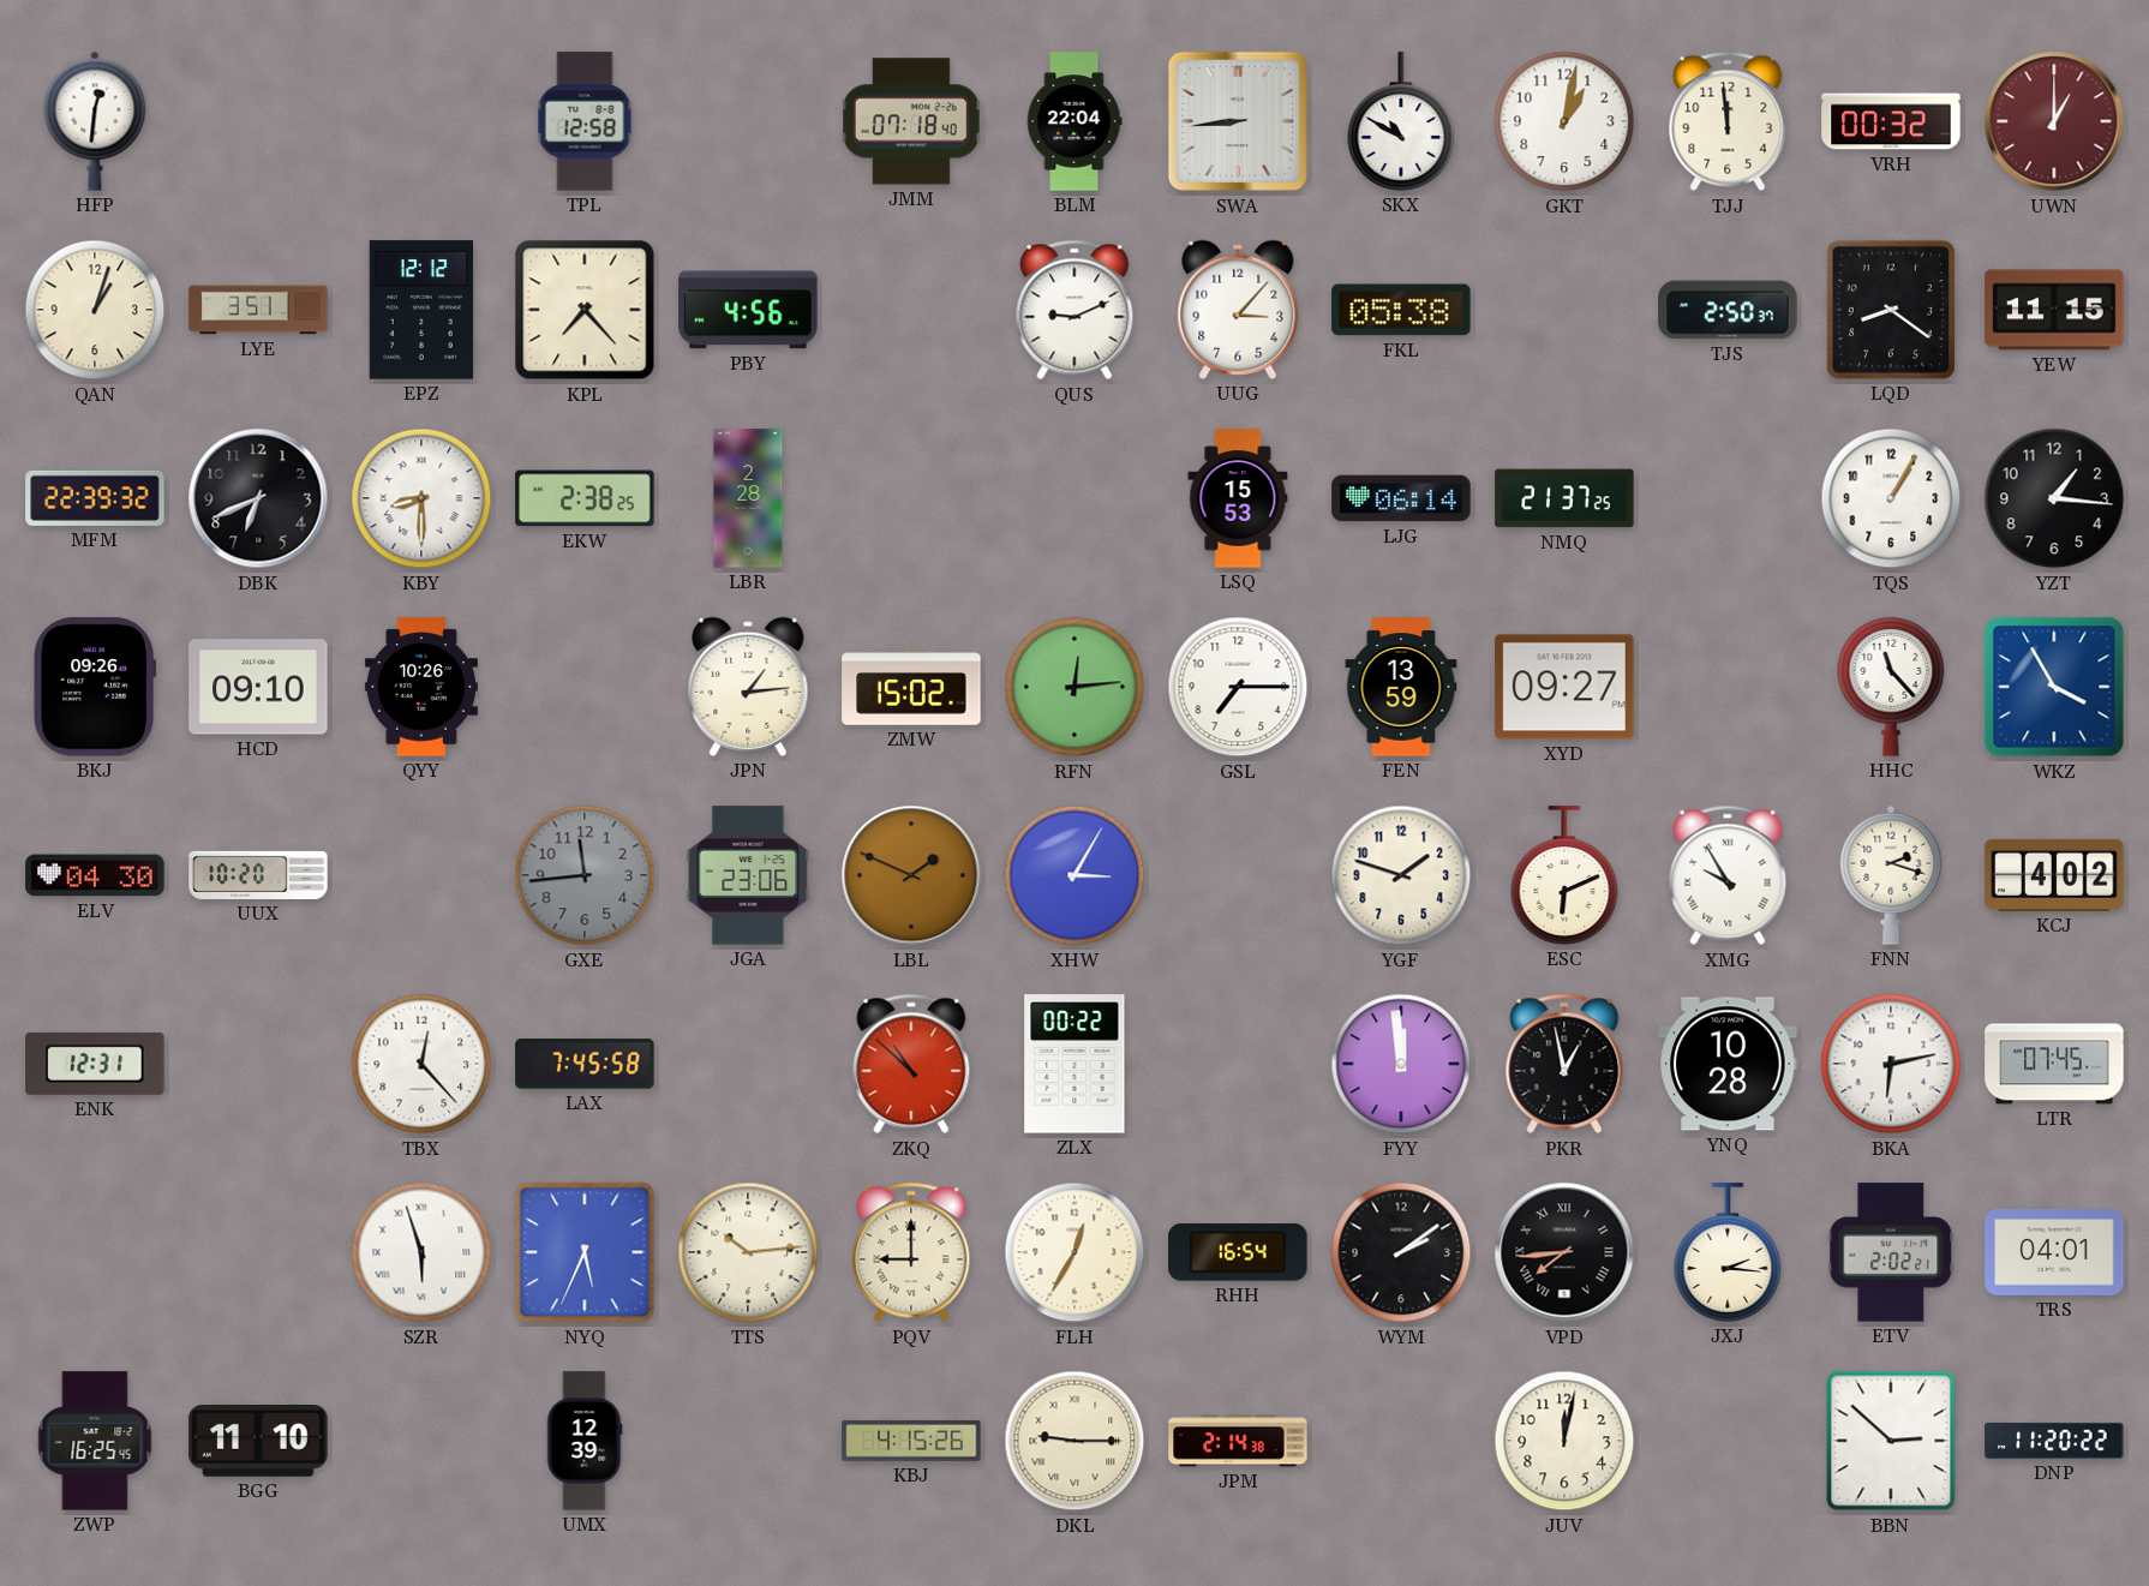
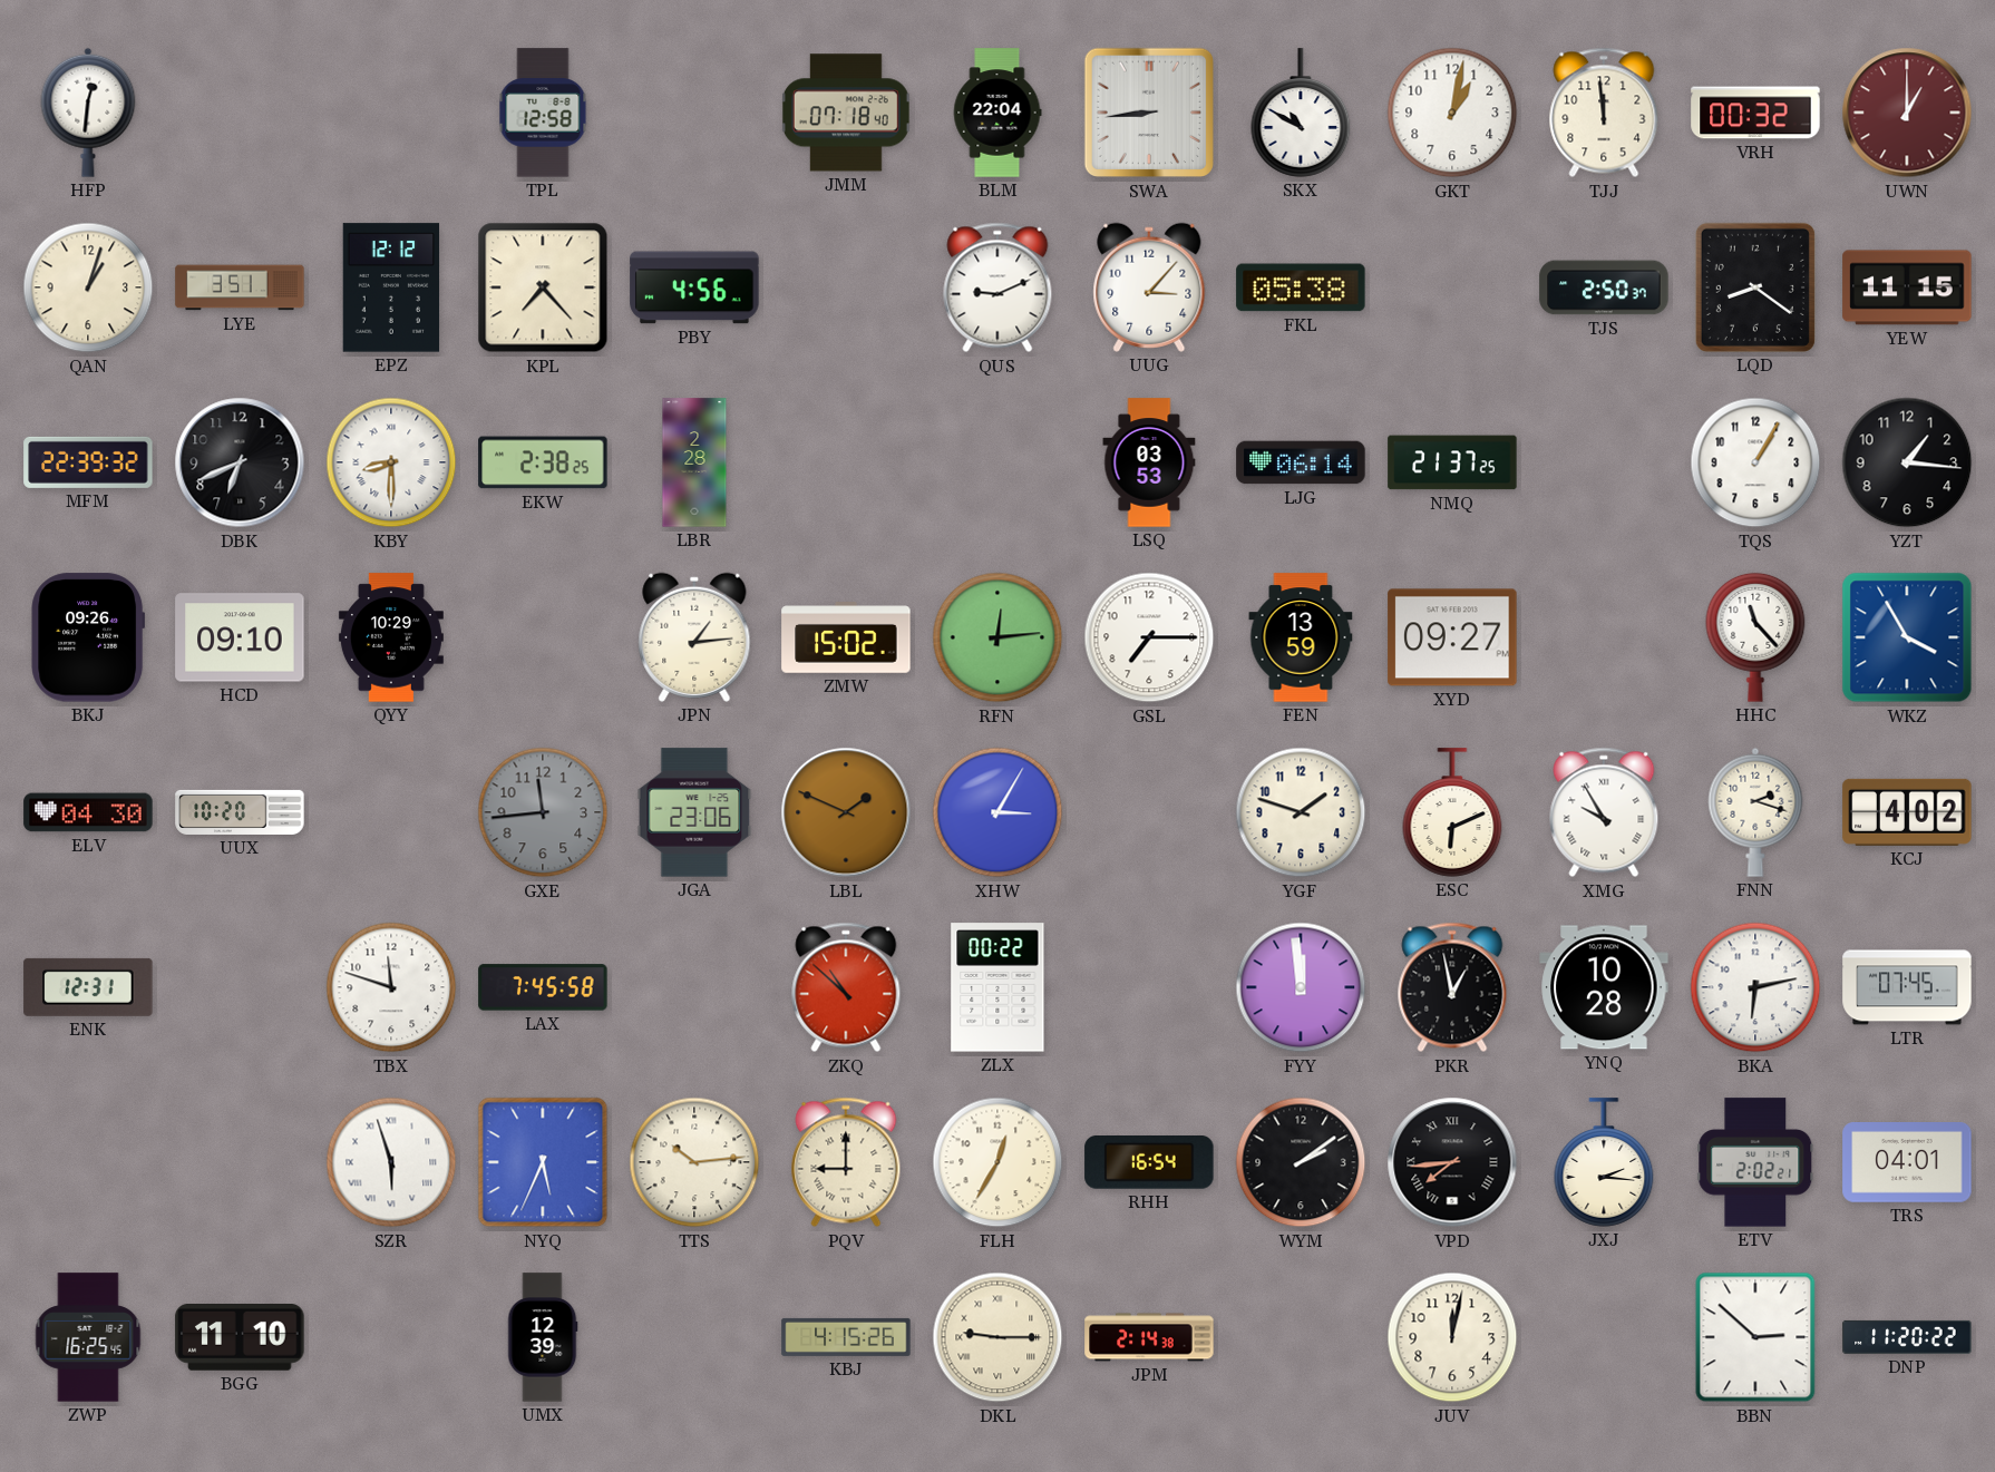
LSQ: 15:53 -> 03:53
QYY: 10:26 -> 10:29
TBX: 12:23 -> 11:48
